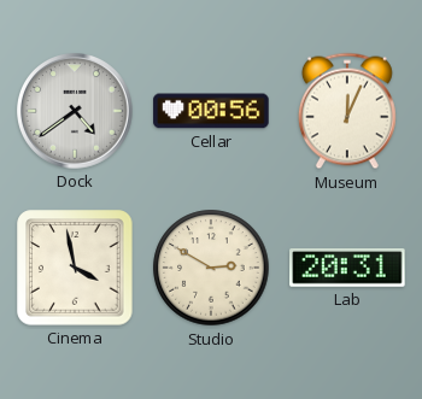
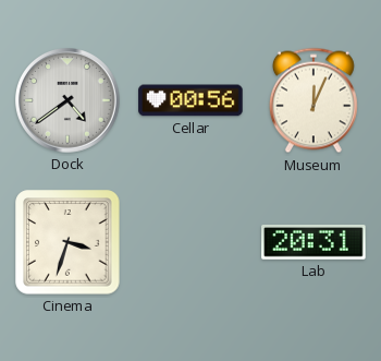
Cinema: 3:58 -> 3:33
Studio: 2:50 -> none
